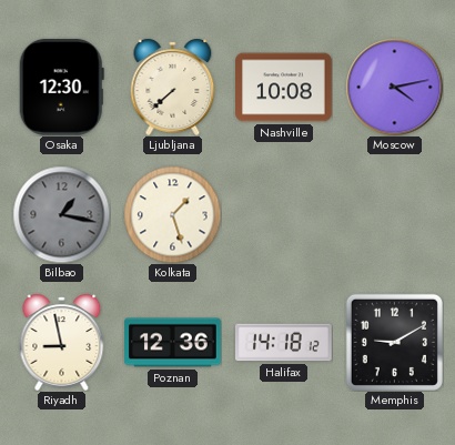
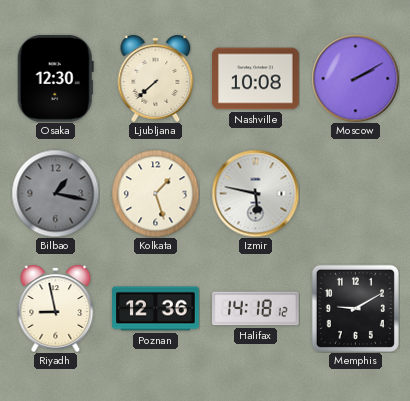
Moscow: 4:13 -> 2:10
Izmir: none -> 5:47
